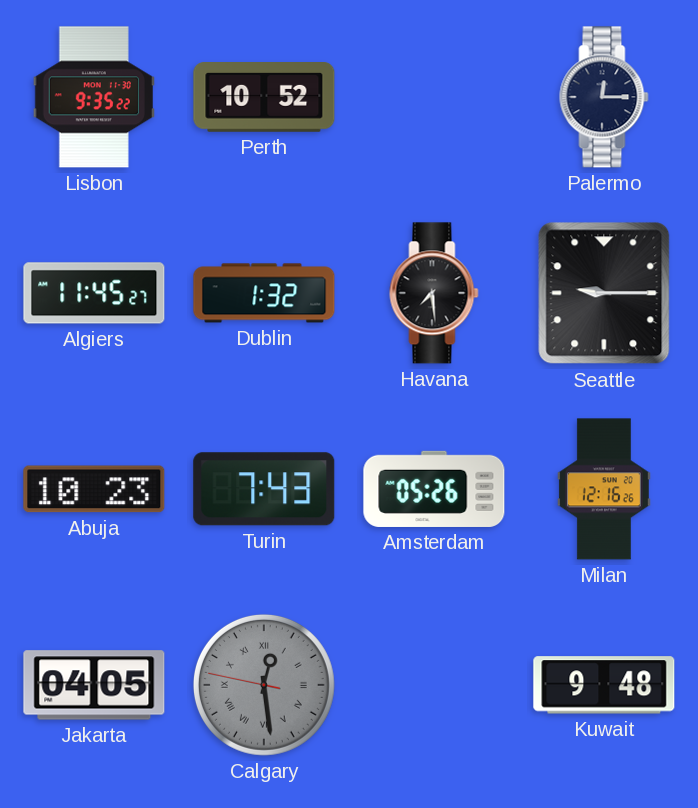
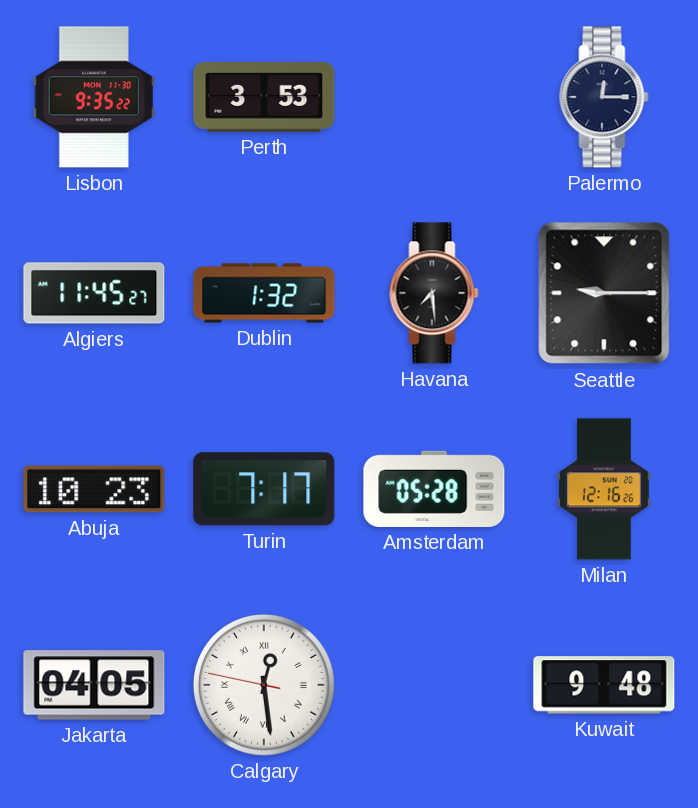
Perth: 10:52 -> 3:53
Turin: 7:43 -> 7:17
Amsterdam: 05:26 -> 05:28
Calgary dial: grey -> white
